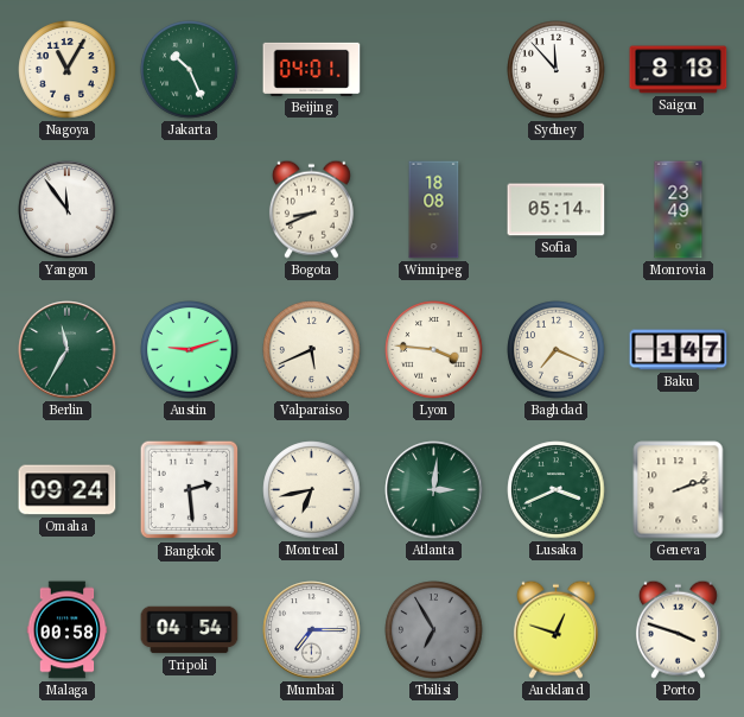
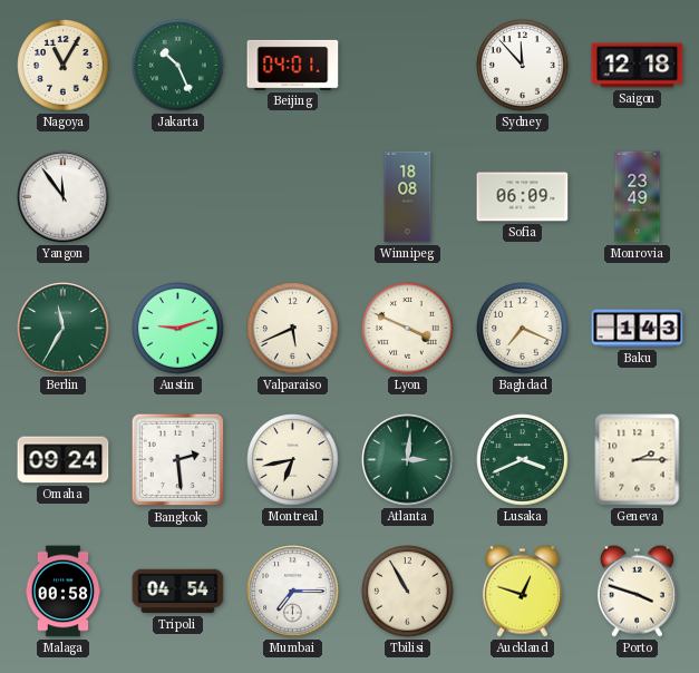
Saigon: 8:18 -> 12:18
Bogota: 8:41 -> none
Sofia: 05:14 -> 06:09
Lyon: 3:46 -> 3:49
Baku: 1:47 -> 1:43
Geneva: 2:12 -> 2:15
Tbilisi: 6:55 -> 10:55
Tbilisi dial: grey -> cream
